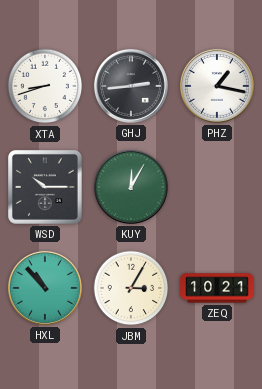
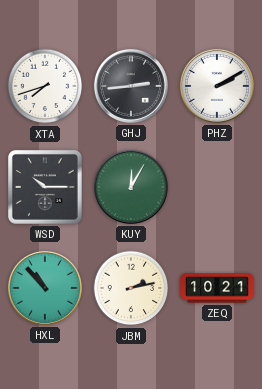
XTA: 8:42 -> 7:42
PHZ: 1:17 -> 2:10
JBM: 3:05 -> 2:13
